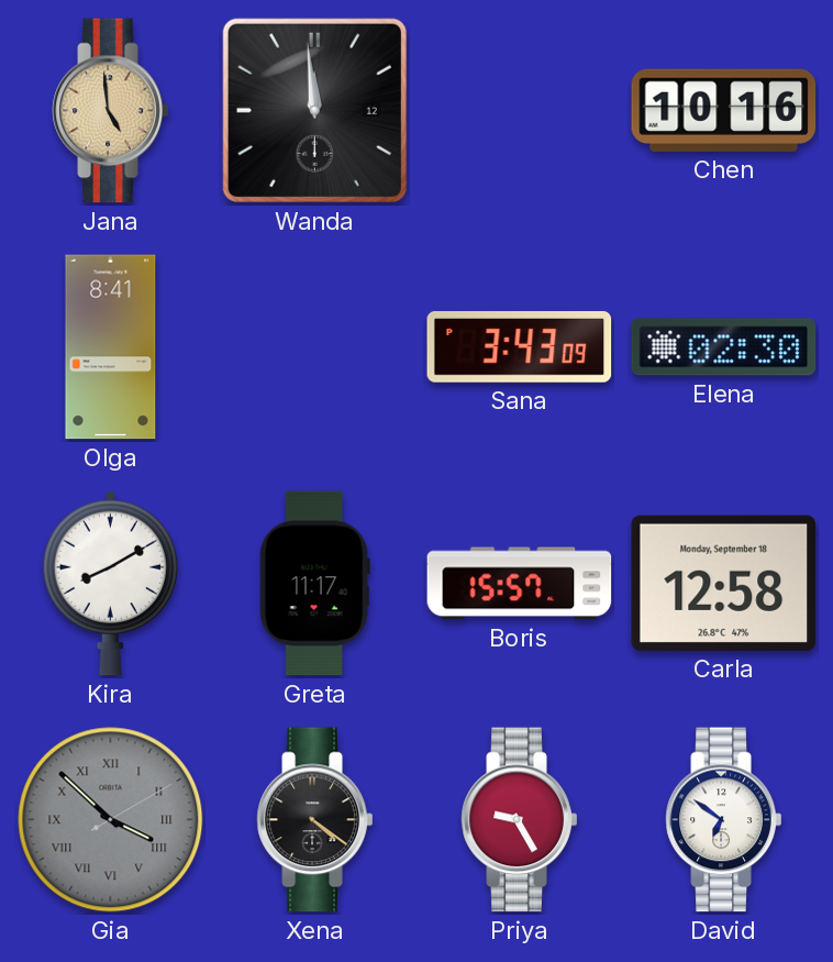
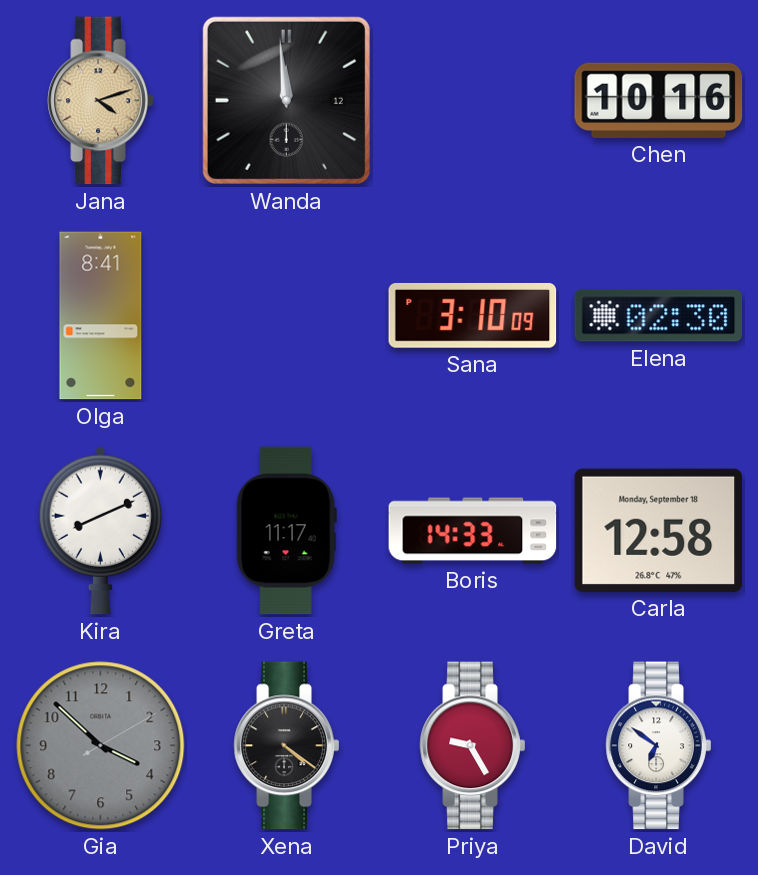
Jana: 4:59 -> 4:12
Sana: 3:43 -> 3:10
Kira: 8:10 -> 8:11
Boris: 15:57 -> 14:33
Gia numerals: Roman -> Arabic
